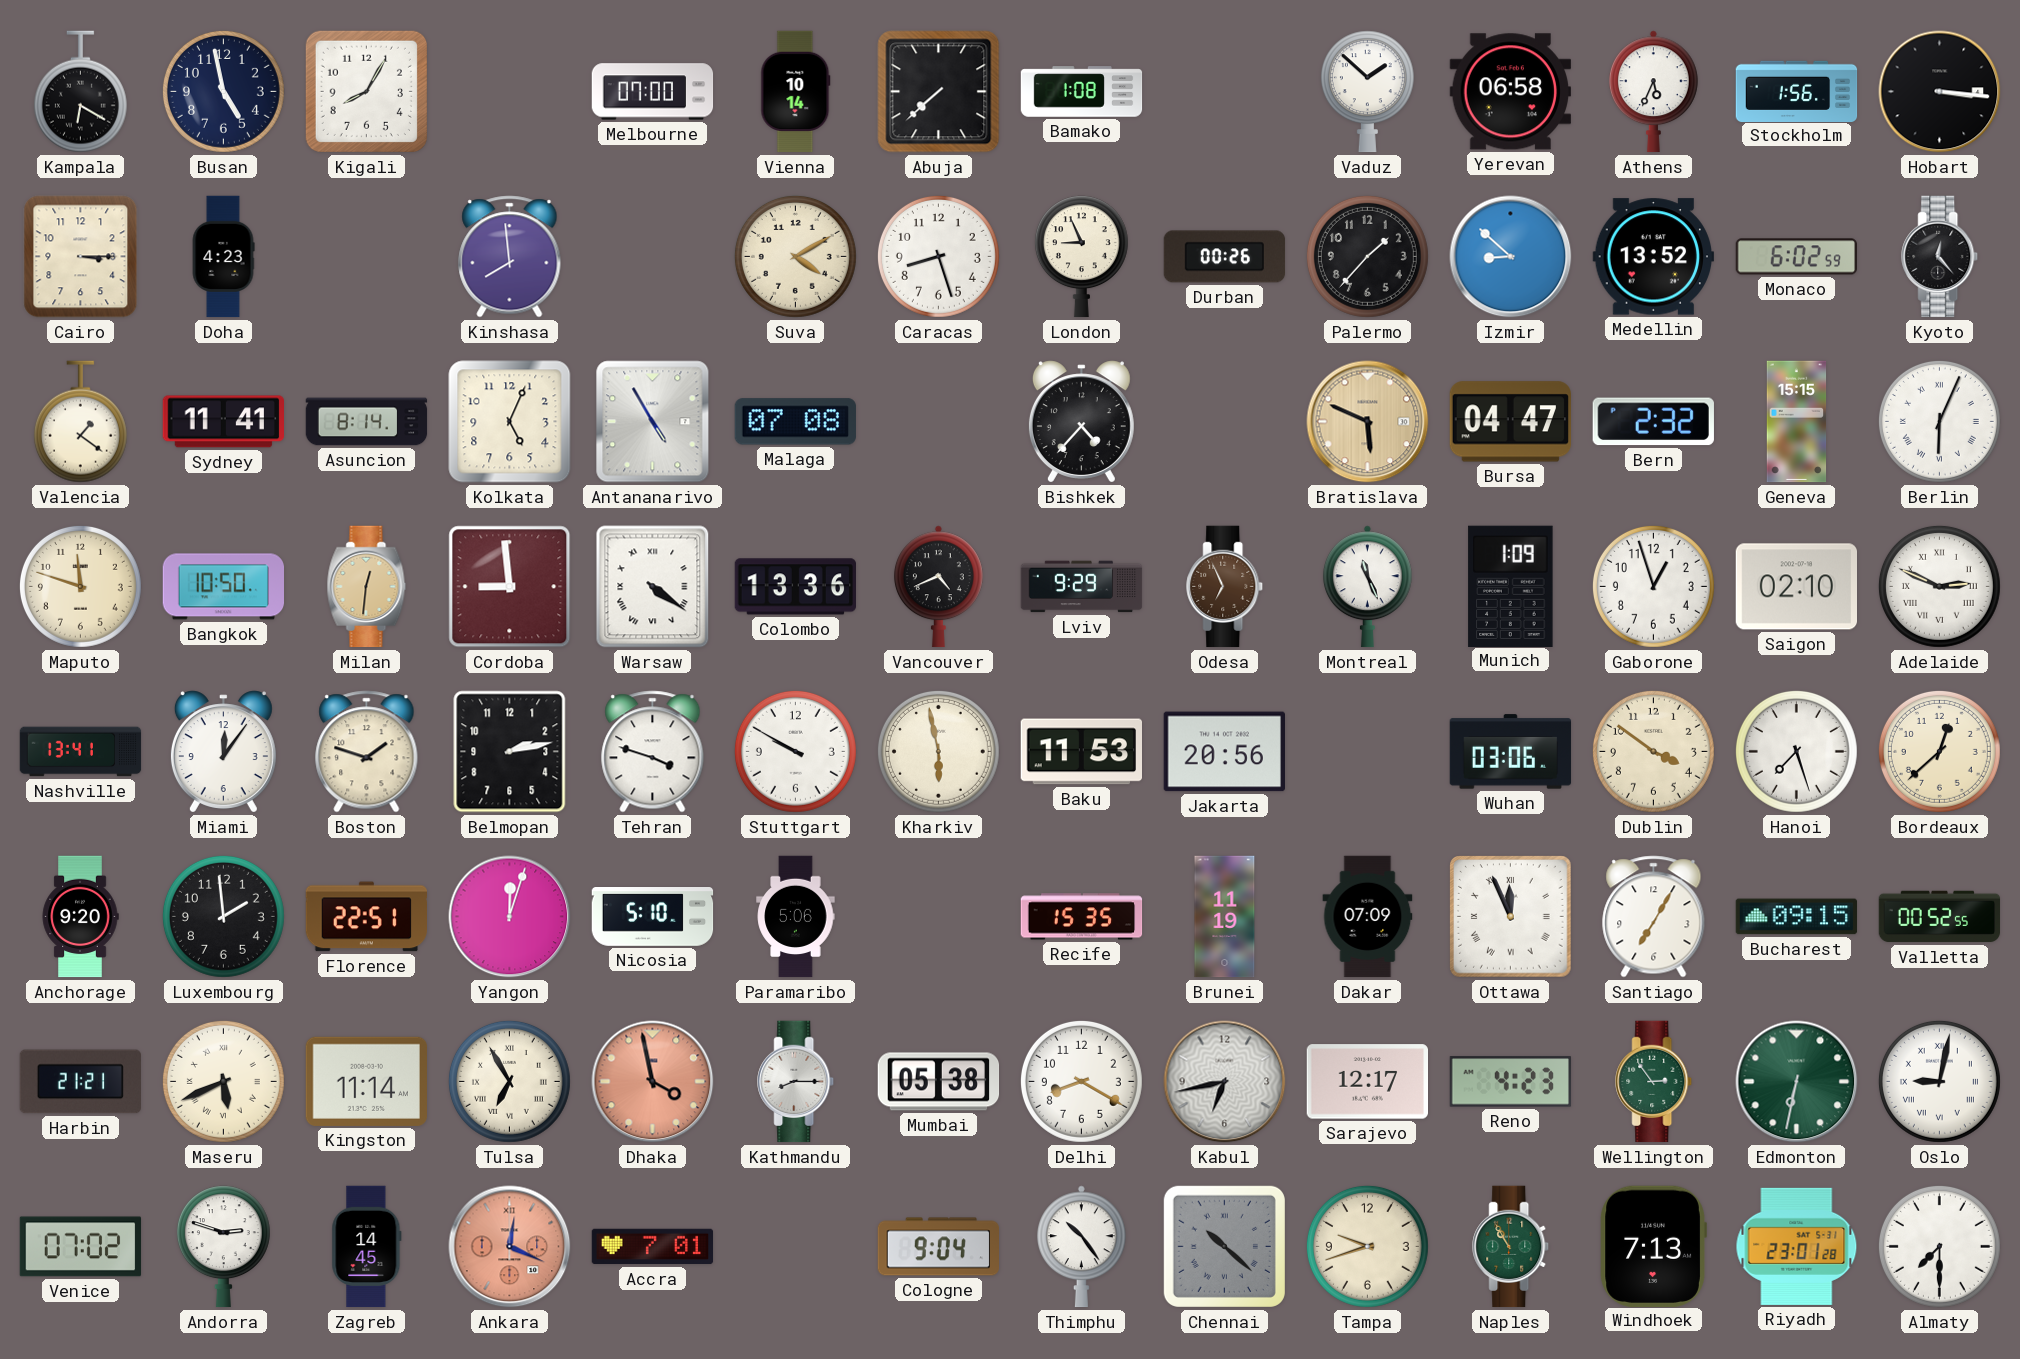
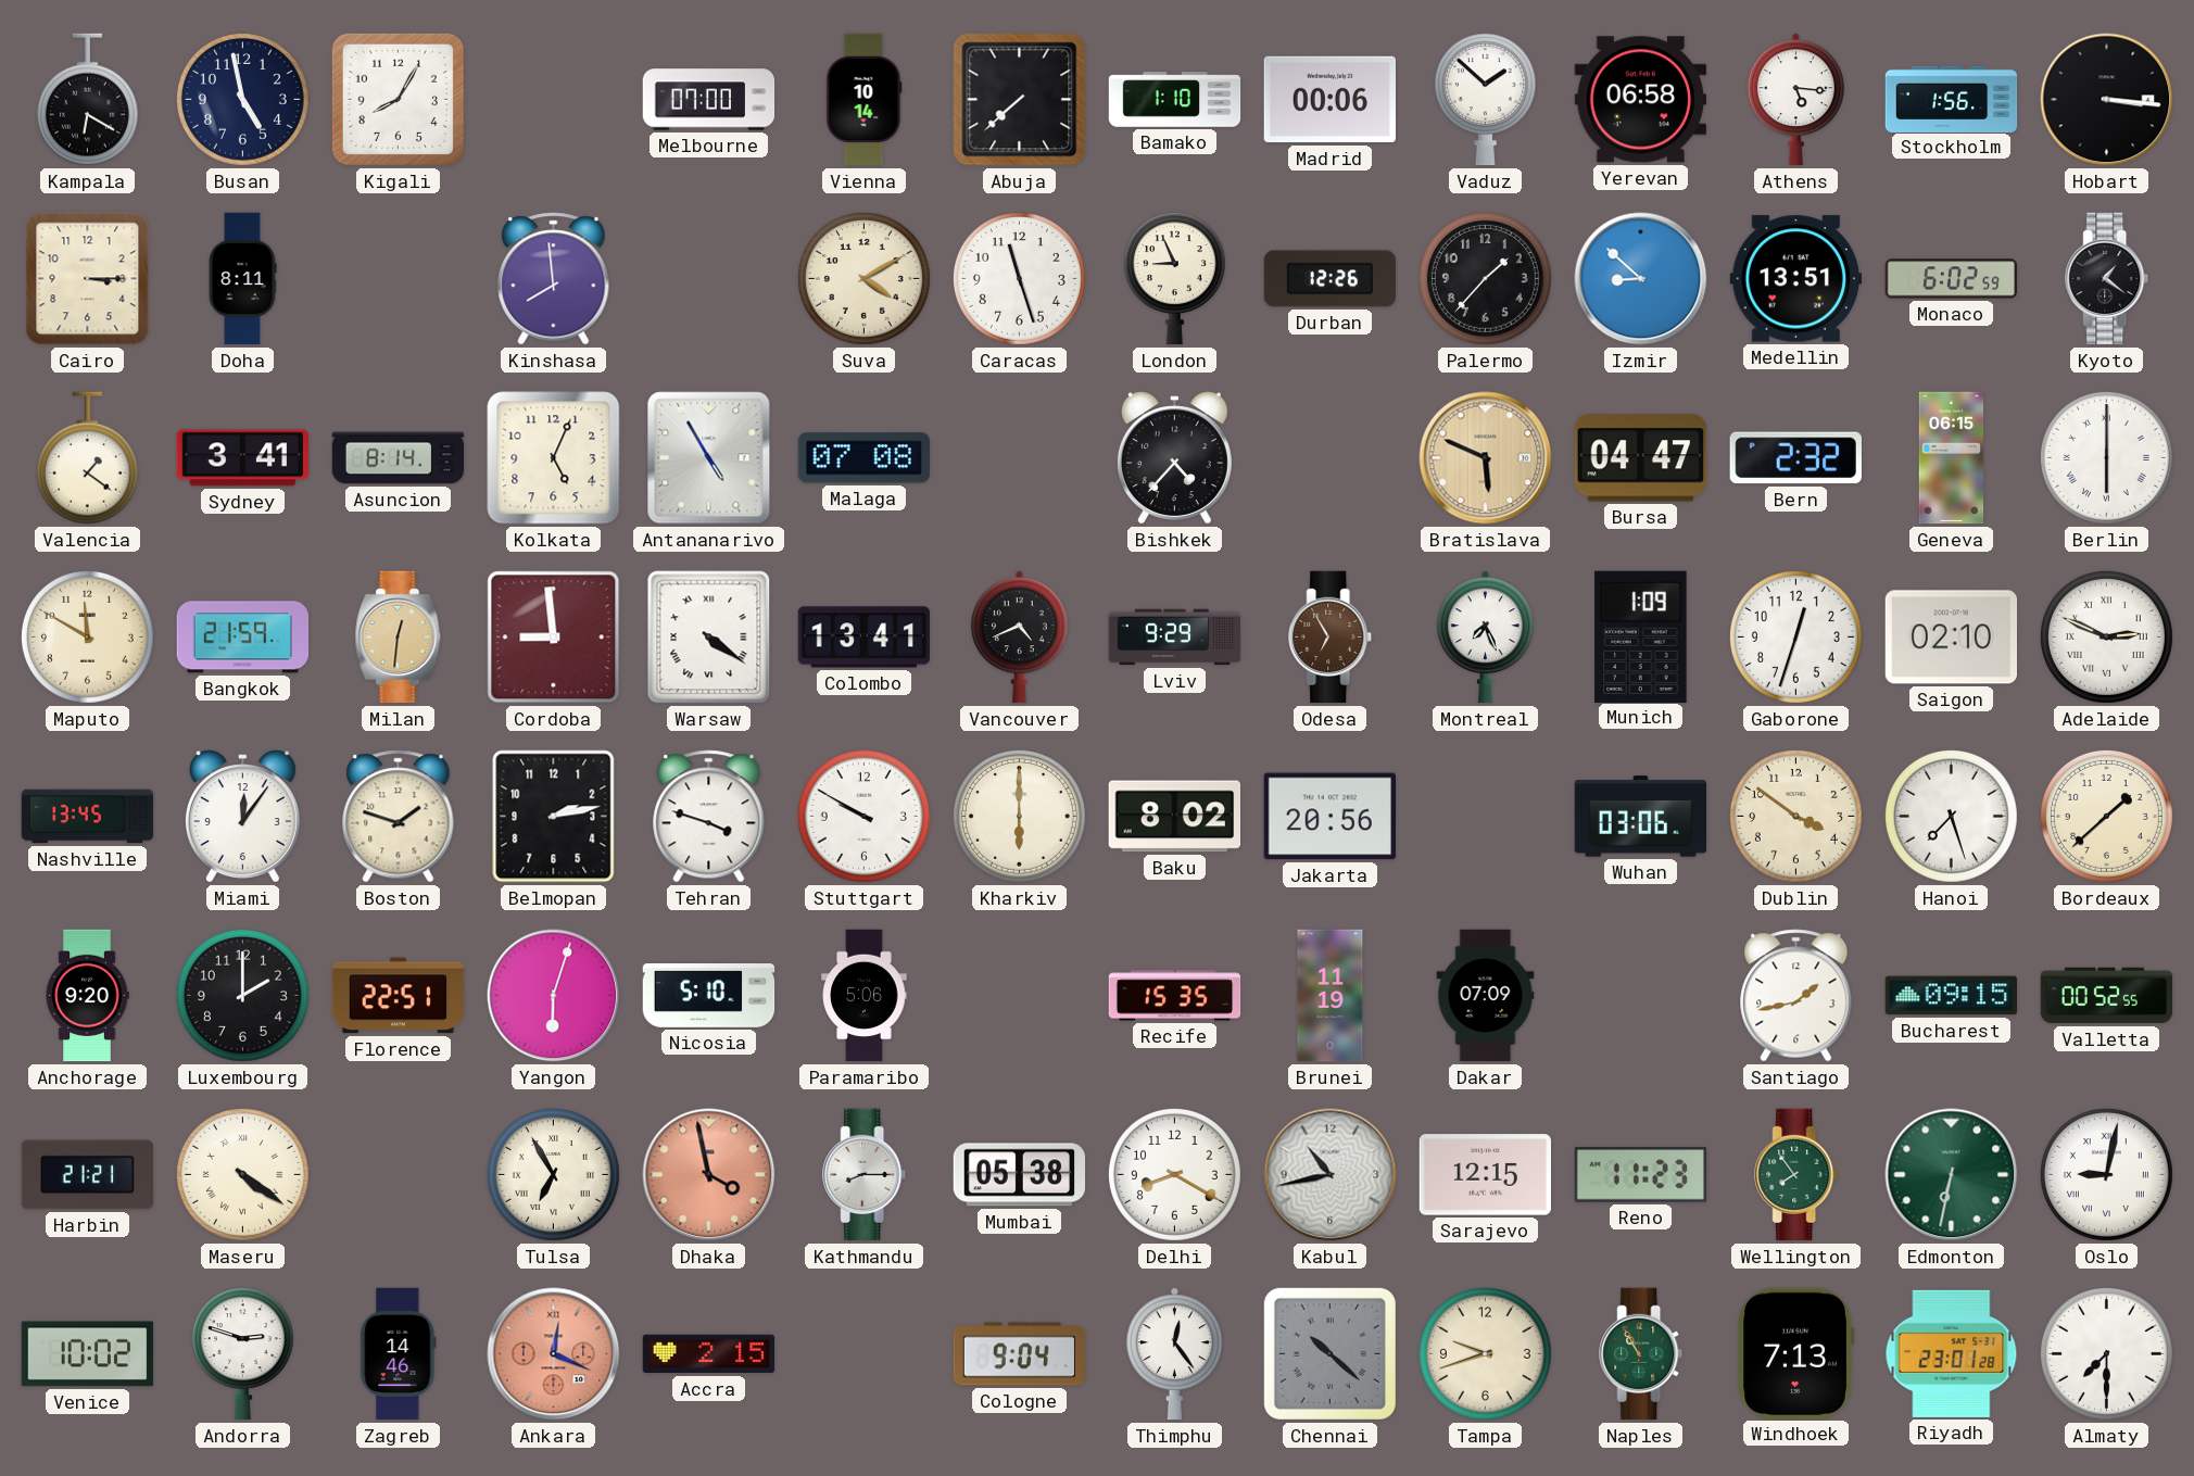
Bamako: 1:08 -> 1:10
Madrid: none -> 00:06
Athens: 5:34 -> 5:16
Doha: 4:23 -> 8:11
Caracas: 8:27 -> 11:27
Durban: 00:26 -> 12:26
Medellin: 13:52 -> 13:51
Kyoto: 12:23 -> 1:21
Sydney: 11:41 -> 3:41
Geneva: 15:15 -> 06:15
Berlin: 6:04 -> 6:00
Maputo: 11:48 -> 11:50
Bangkok: 10:50 -> 21:59
Colombo: 13:36 -> 13:41
Odesa: 6:56 -> 6:55
Montreal: 11:26 -> 7:26
Gaborone: 12:57 -> 12:33
Nashville: 13:41 -> 13:45
Kharkiv: 5:58 -> 6:00
Baku: 11:53 -> 8:02
Bordeaux: 12:38 -> 1:38
Luxembourg: 1:59 -> 2:00
Yangon: 12:03 -> 6:03
Ottawa: 11:56 -> none
Santiago: 7:05 -> 1:43
Maseru: 5:41 -> 4:21
Kingston: 11:14 -> none
Kabul: 6:43 -> 10:43
Sarajevo: 12:17 -> 12:15
Reno: 4:23 -> 11:23
Wellington: 2:54 -> 7:54
Venice: 07:02 -> 10:02
Zagreb: 14:45 -> 14:46
Accra: 7:01 -> 2:15
Thimphu: 10:24 -> 12:24
